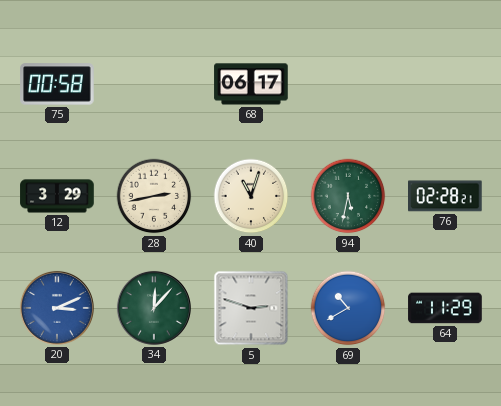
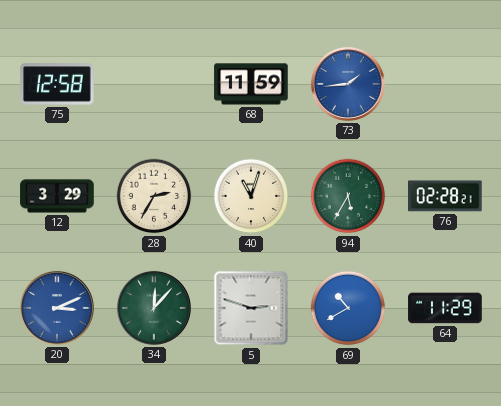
75: 00:58 -> 12:58
68: 06:17 -> 11:59
73: none -> 1:44
28: 2:43 -> 2:35
94: 5:32 -> 5:35
